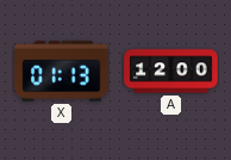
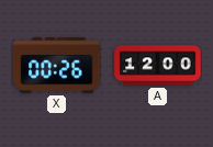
X: 01:13 -> 00:26
